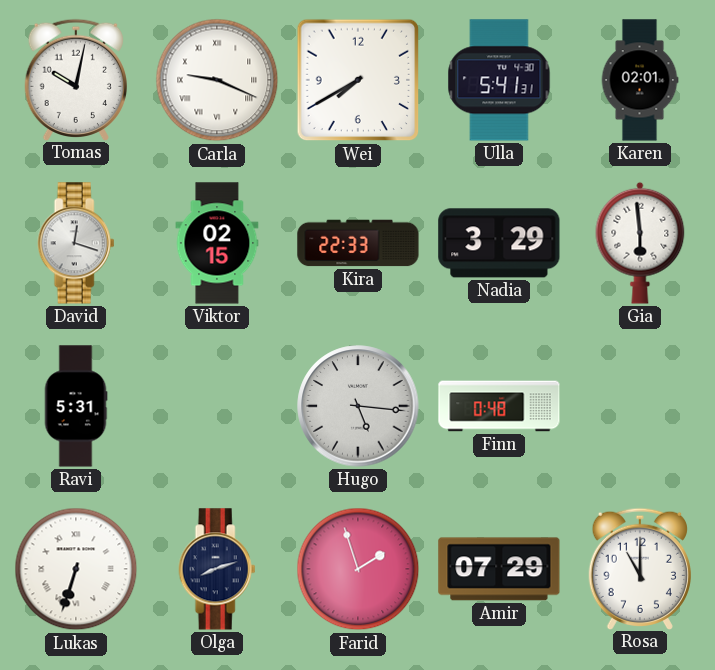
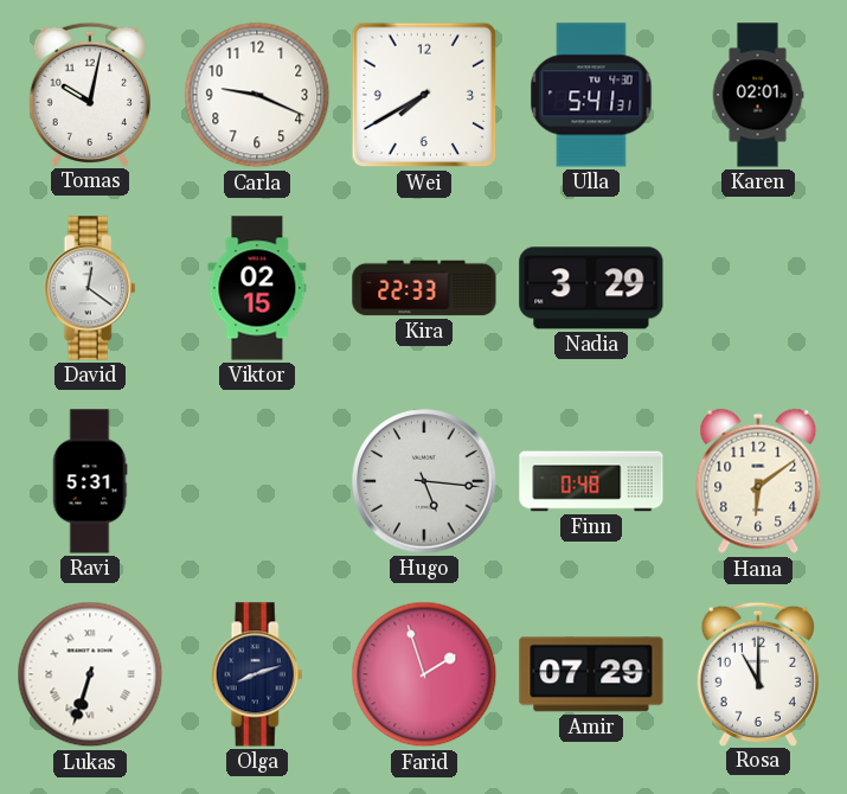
Carla numerals: Roman -> Arabic
David: 12:18 -> 12:21
Gia: 5:59 -> none
Hana: none -> 6:09
